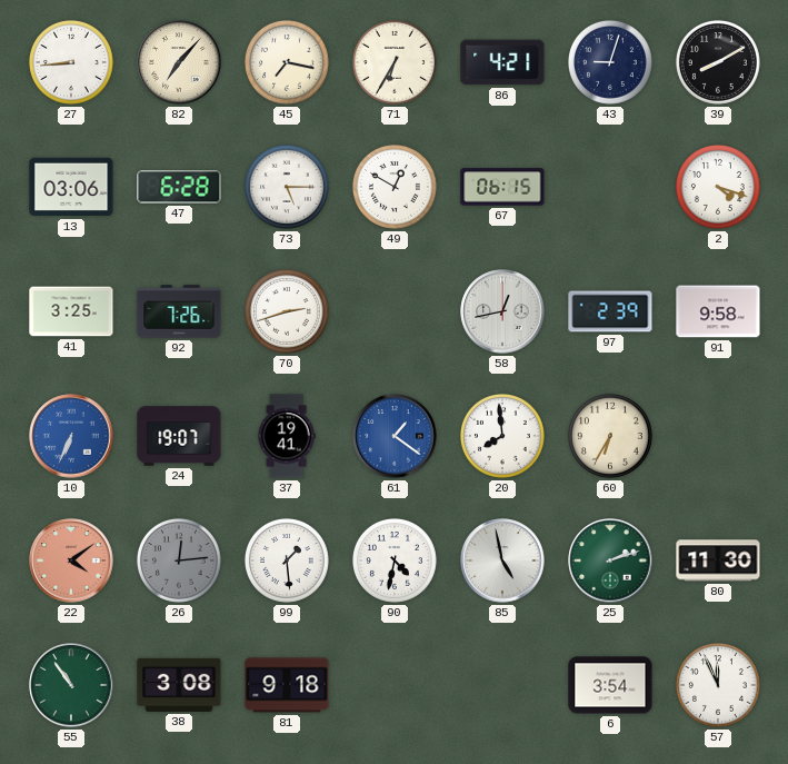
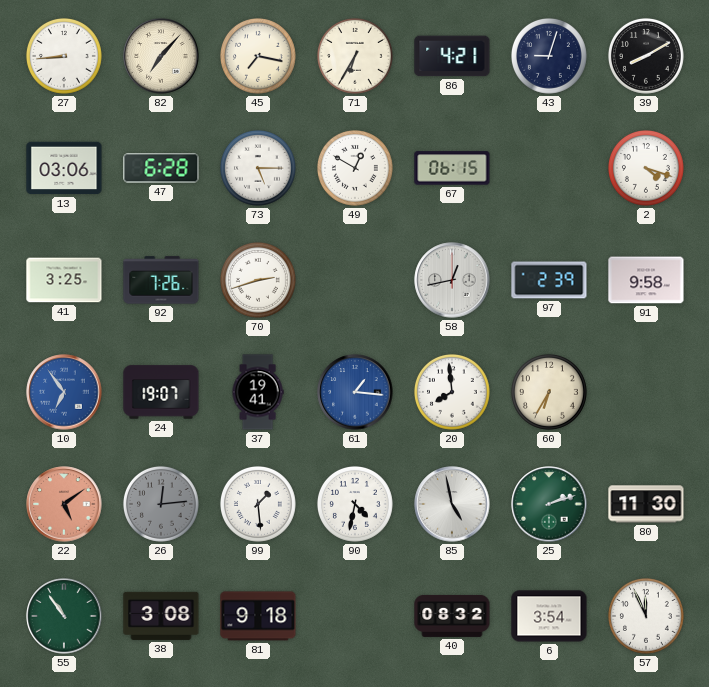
10: 6:34 -> 6:54
61: 1:21 -> 1:16
22: 4:09 -> 5:09
40: none -> 08:32
